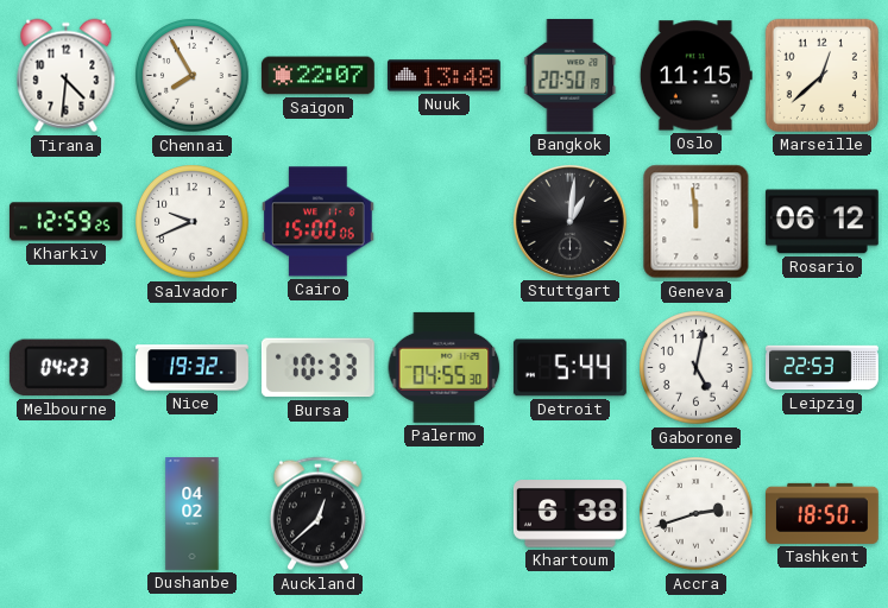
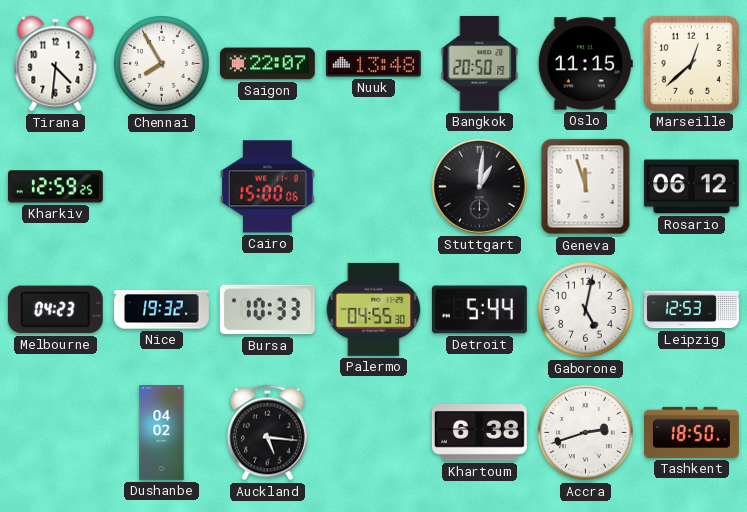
Salvador: 9:41 -> none
Geneva: 11:59 -> 11:57
Leipzig: 22:53 -> 12:53
Auckland: 12:38 -> 5:16
